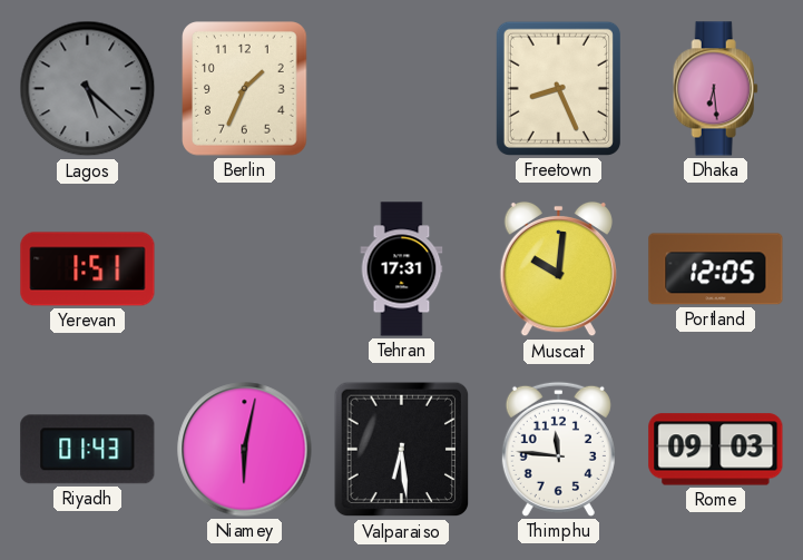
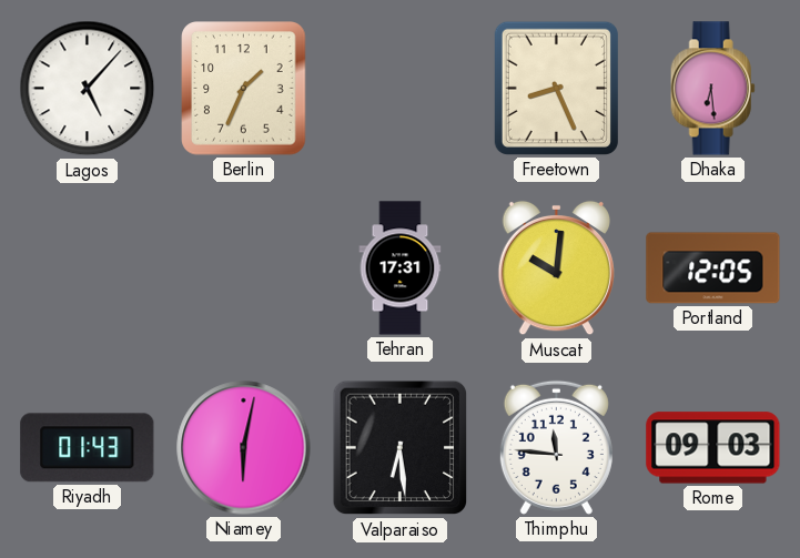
Lagos: 5:22 -> 5:07
Lagos dial: grey -> white
Yerevan: 1:51 -> none
